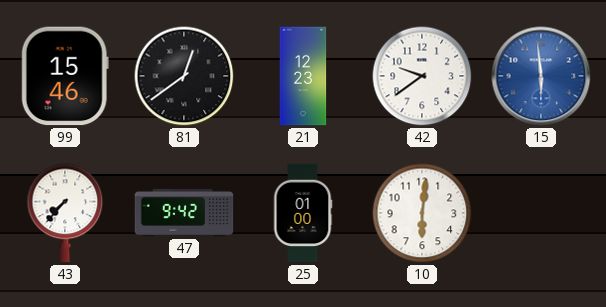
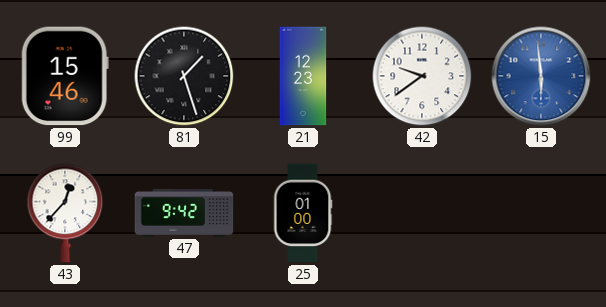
81: 12:39 -> 1:27
43: 7:37 -> 12:37
10: 6:01 -> none
